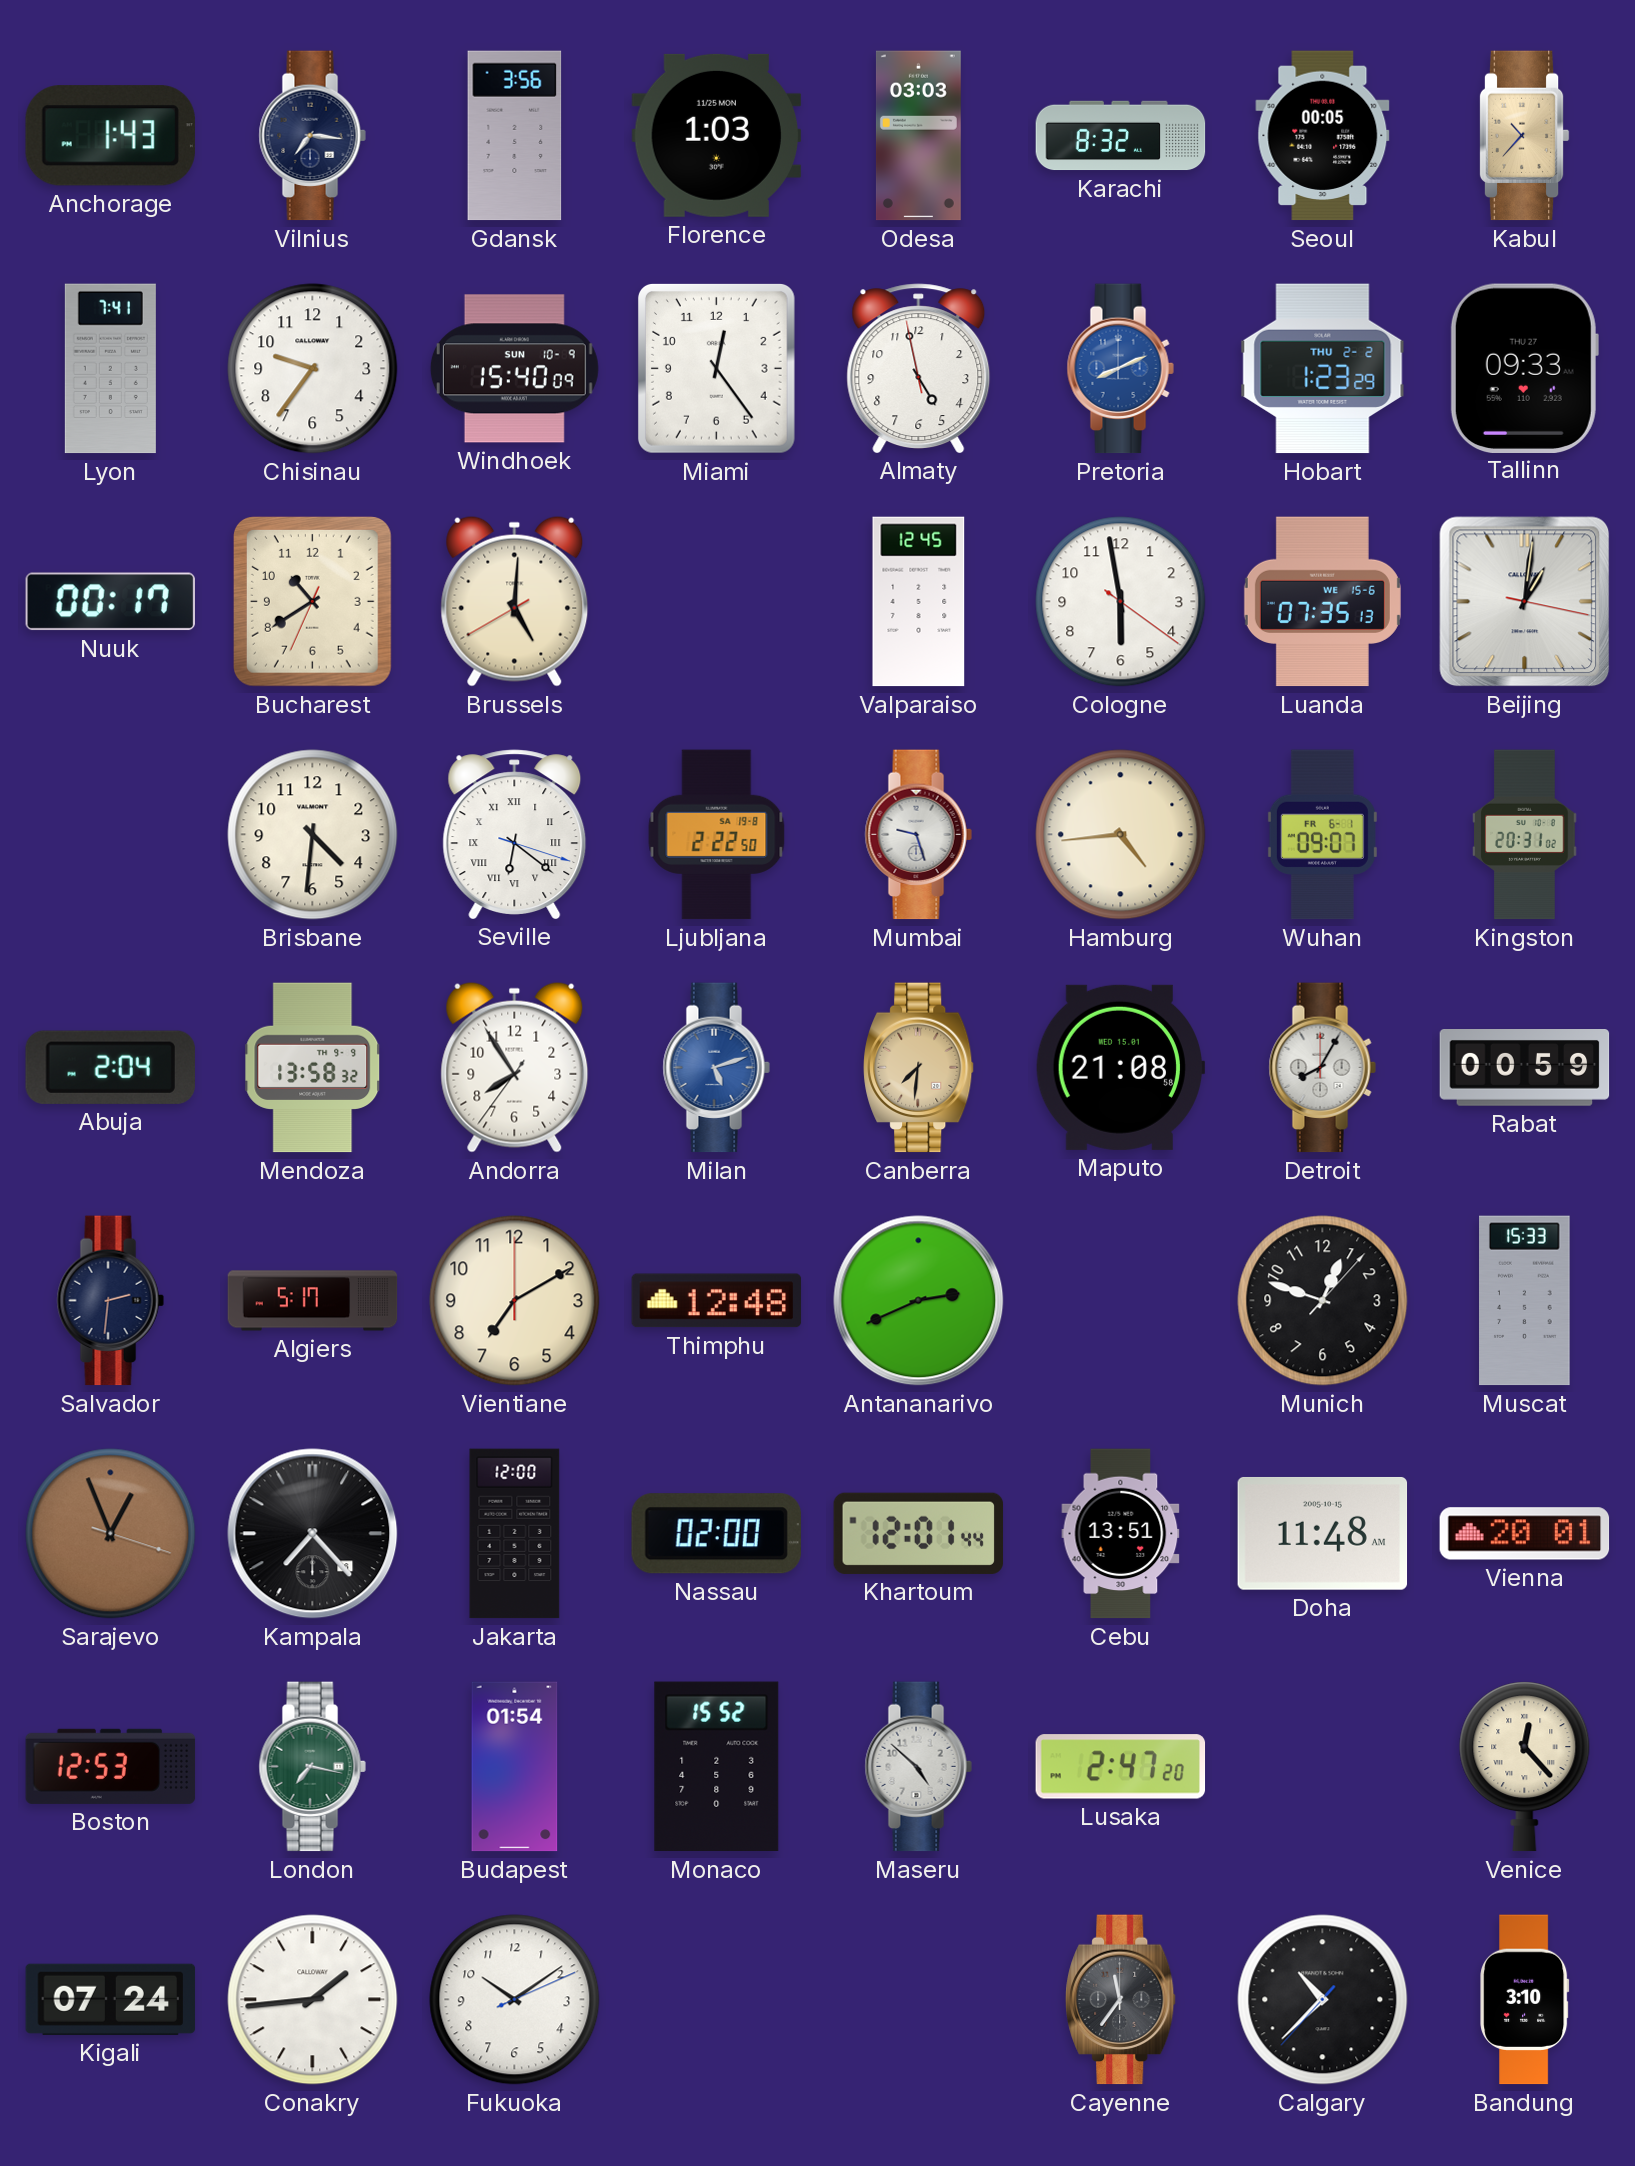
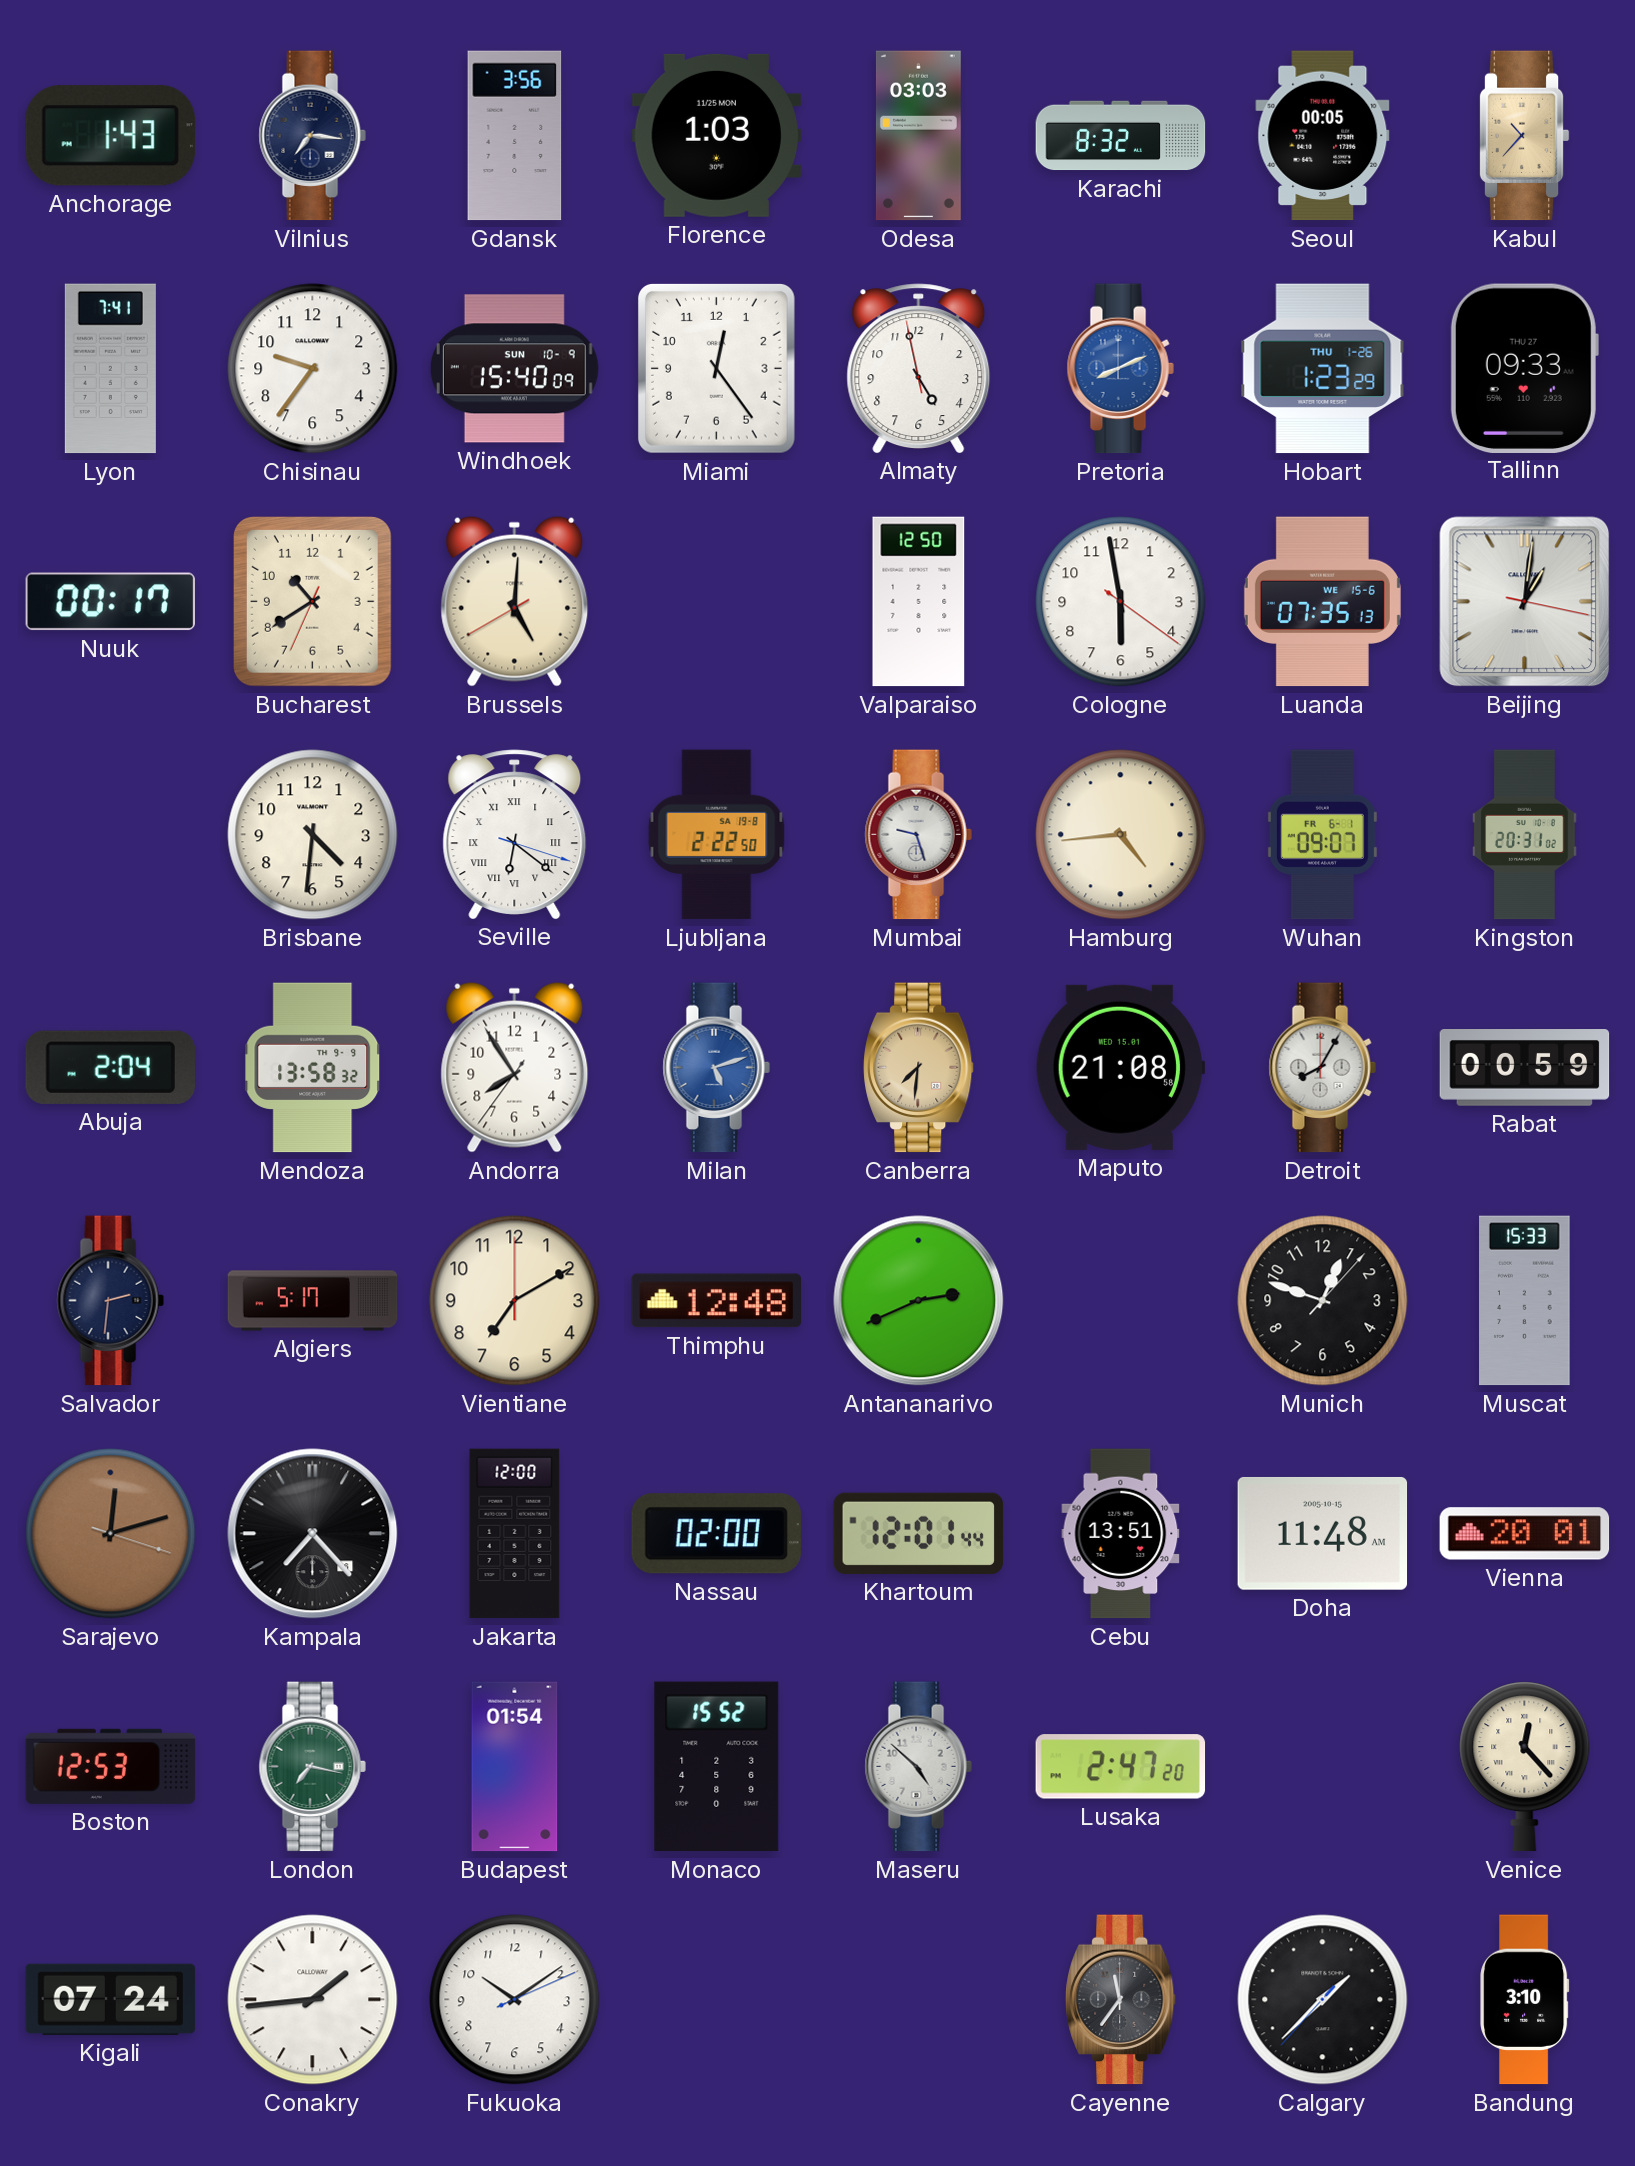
Hobart date: THU 2-2 -> THU 1-26
Valparaiso: 12:45 -> 12:50
Sarajevo: 12:56 -> 12:12
Calgary: 10:37 -> 1:37
